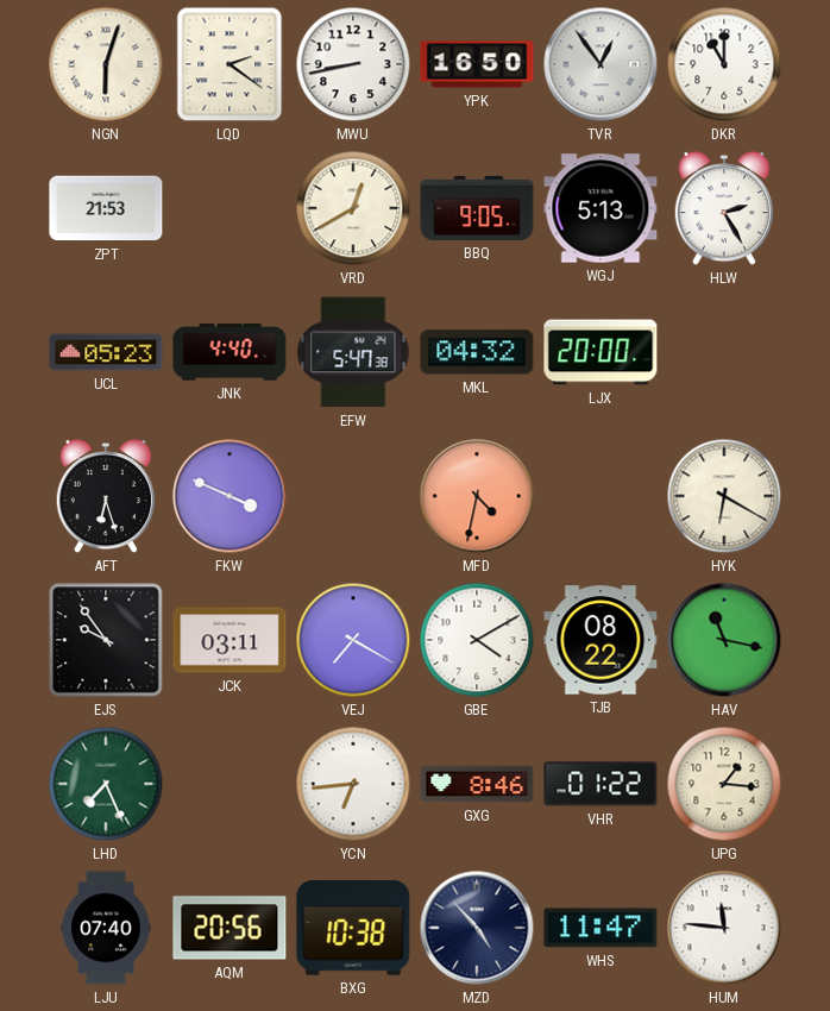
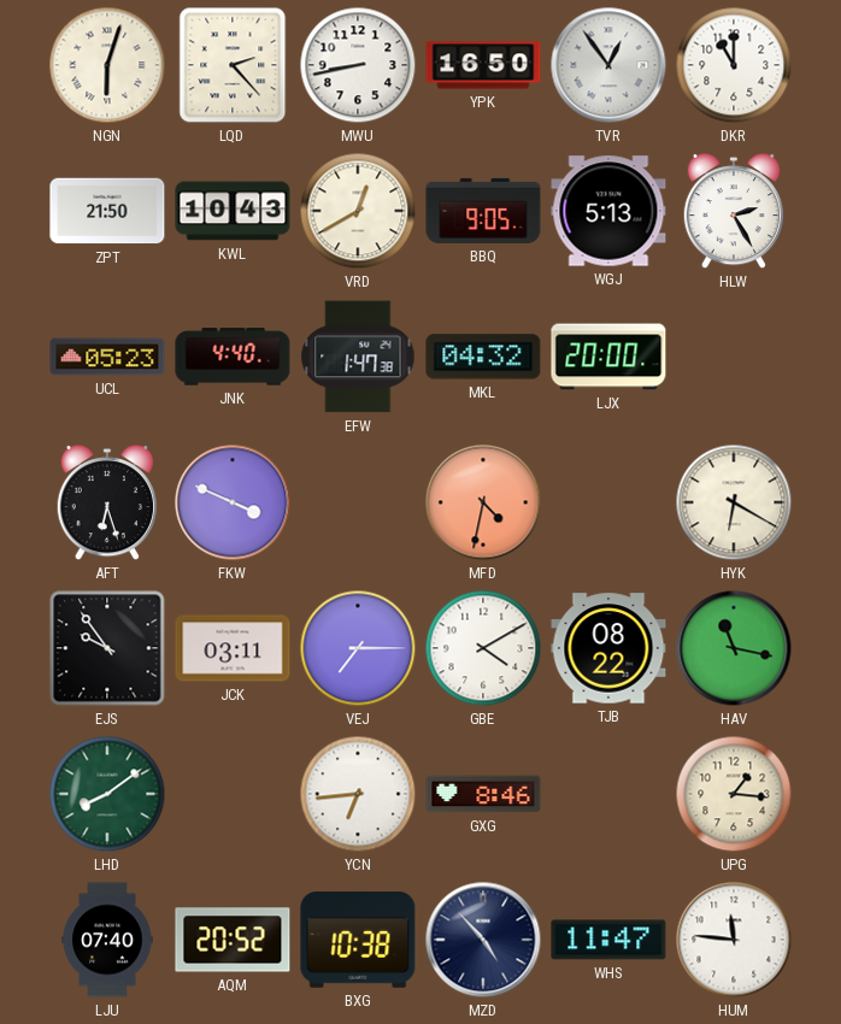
LQD: 2:21 -> 2:23
ZPT: 21:53 -> 21:50
KWL: none -> 10:43
EFW: 5:47 -> 1:47
VEJ: 7:20 -> 7:15
LHD: 7:26 -> 8:09
VHR: 01:22 -> none
AQM: 20:56 -> 20:52
